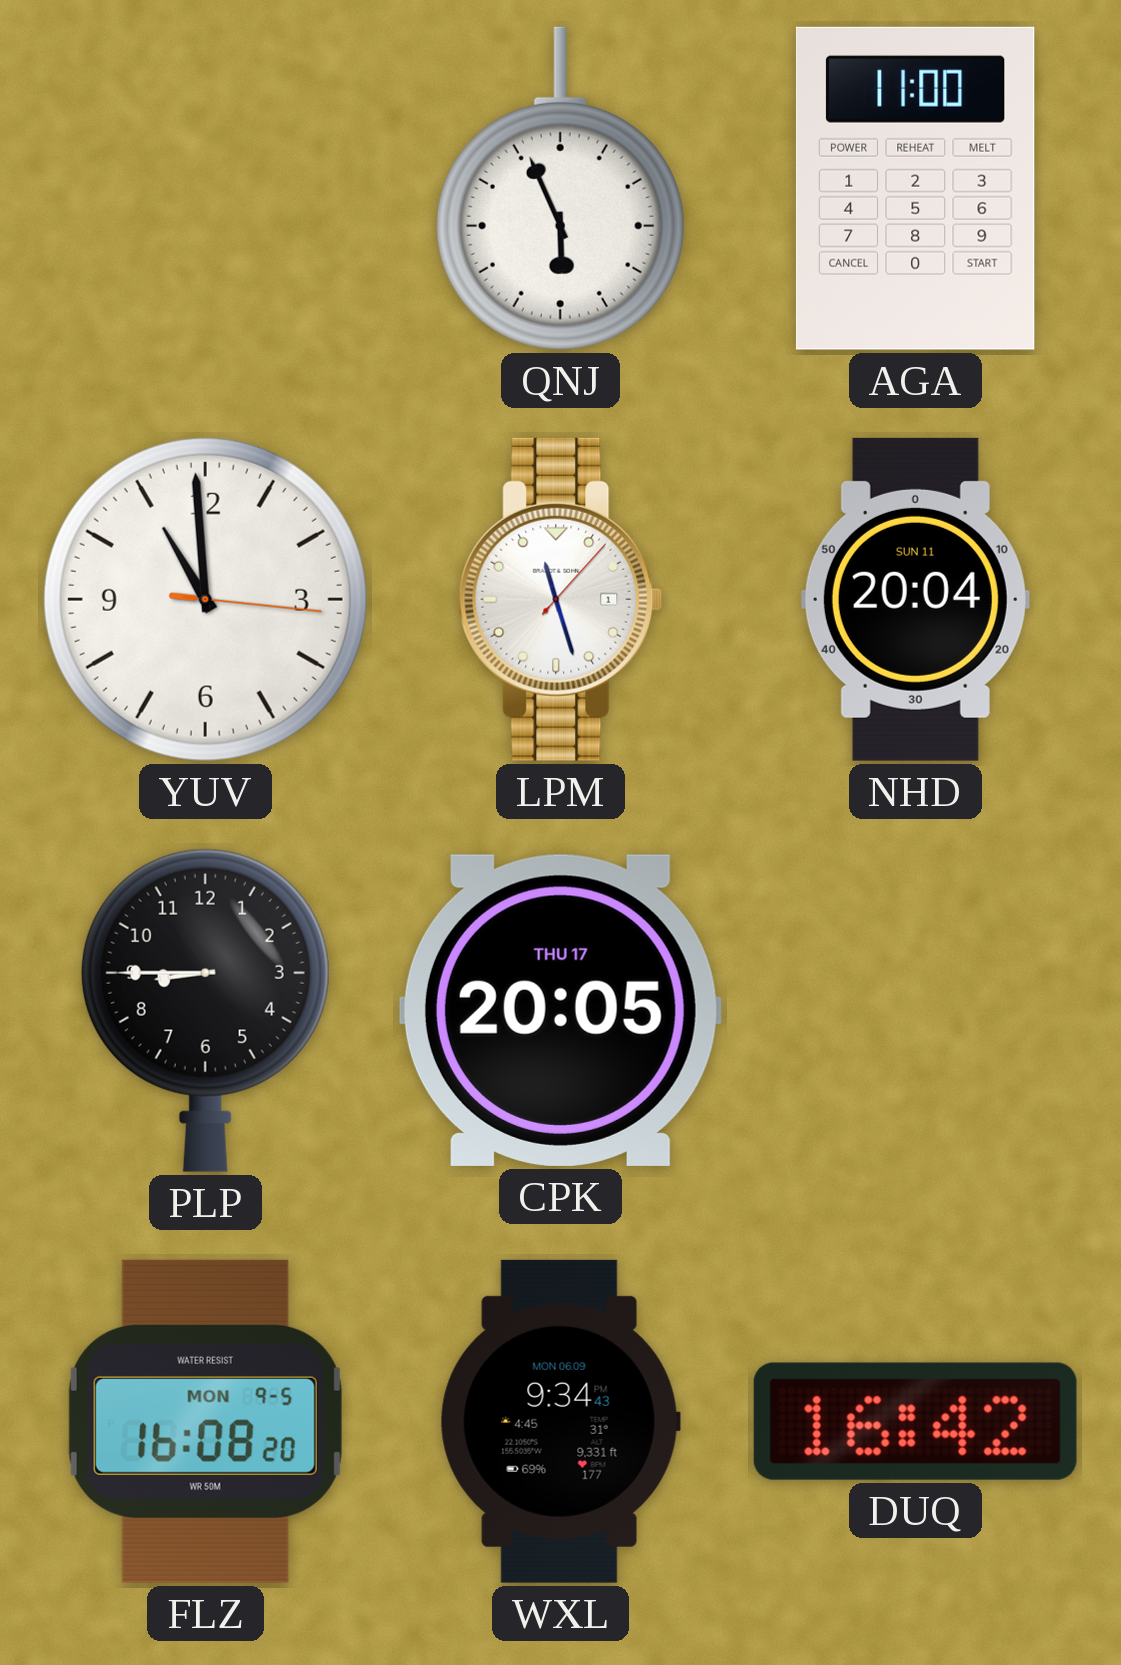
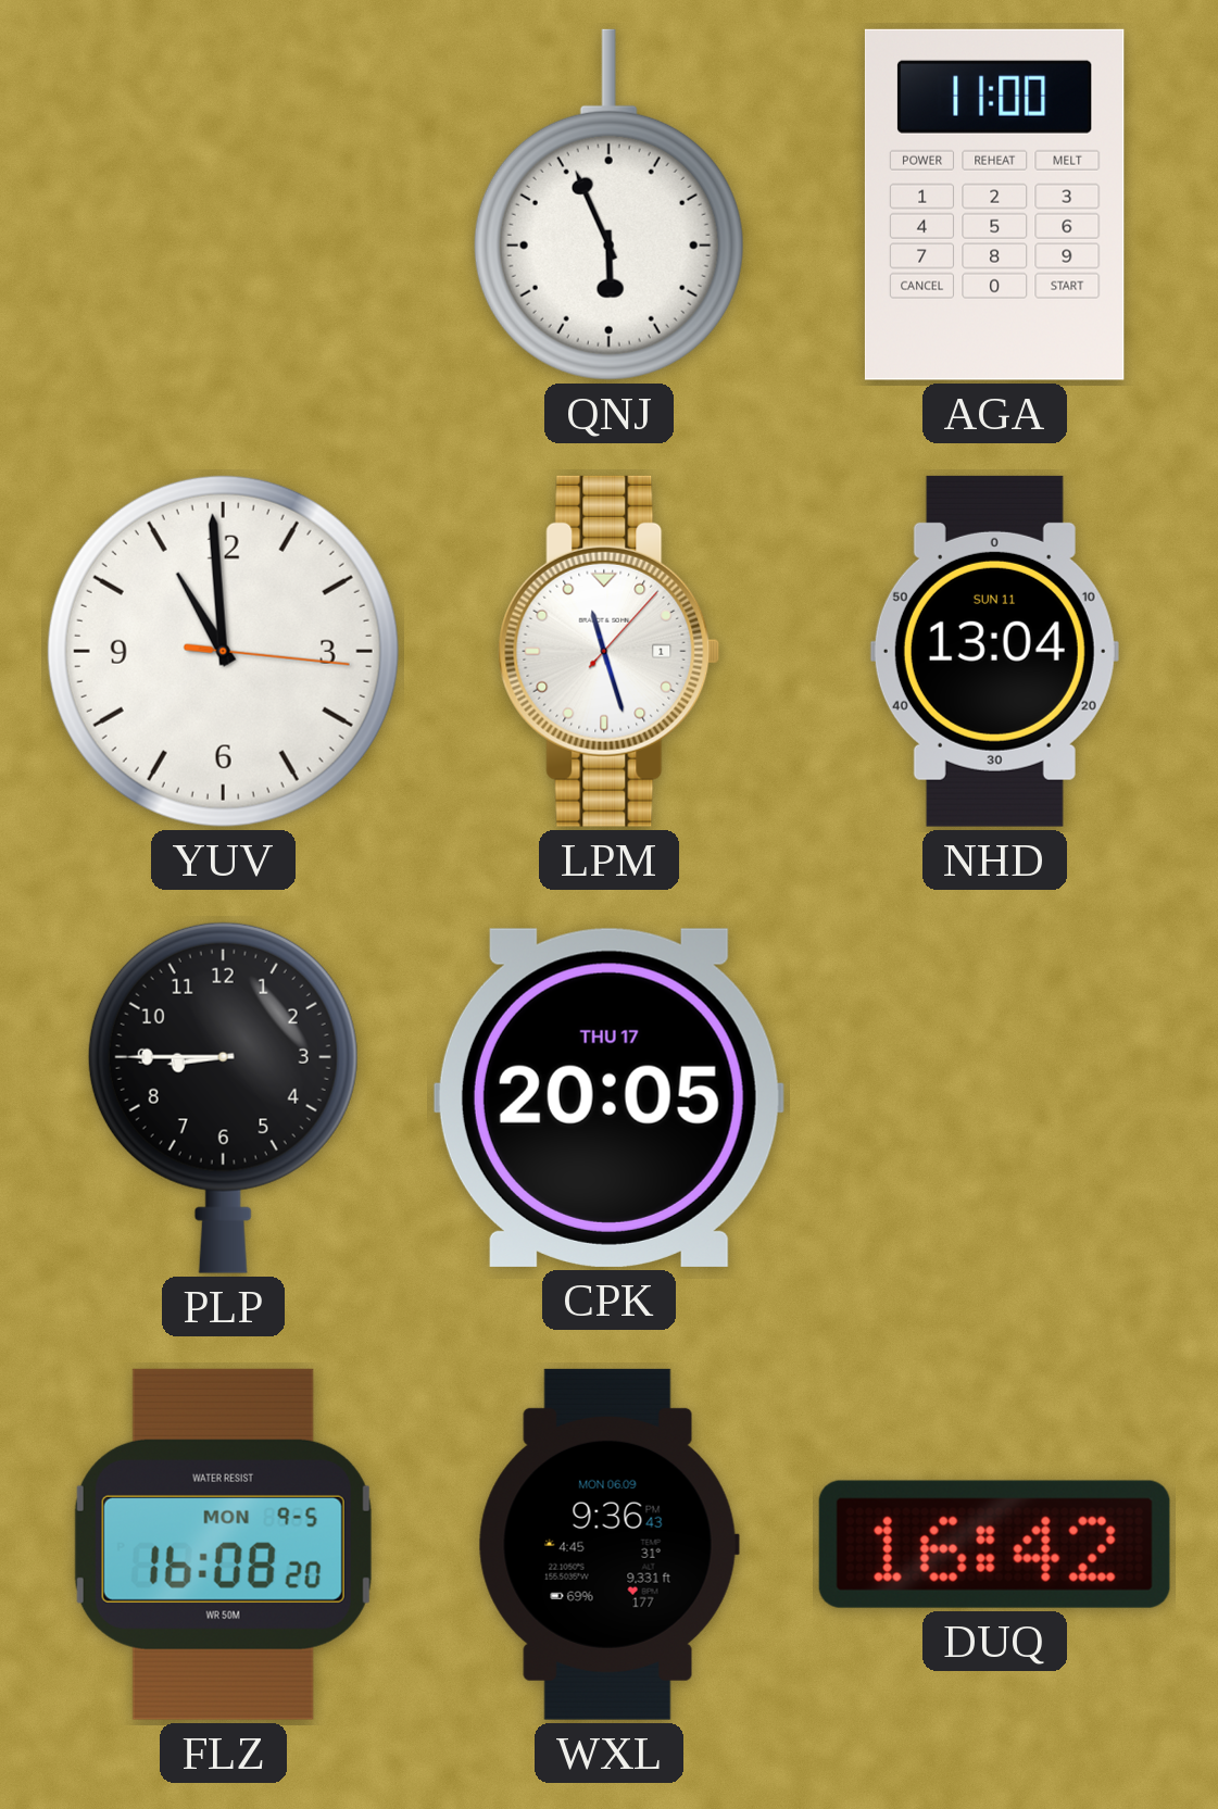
NHD: 20:04 -> 13:04
WXL: 9:34 -> 9:36
